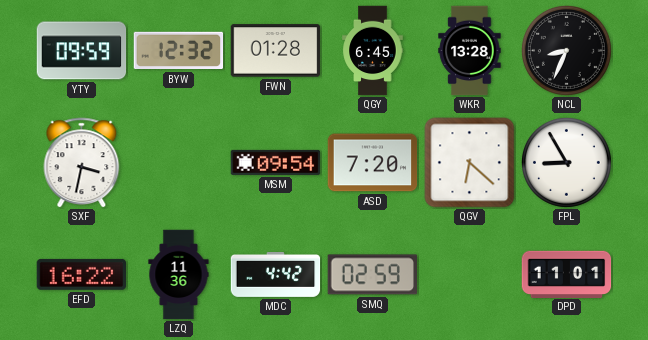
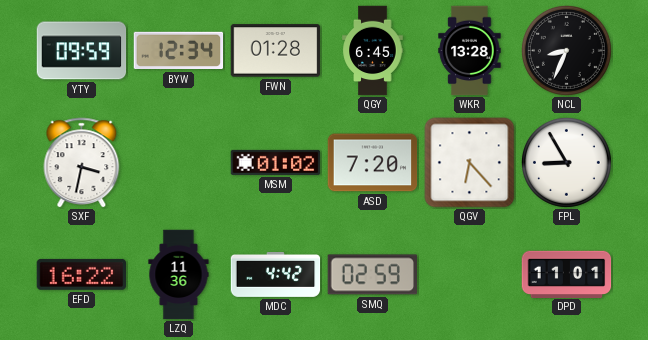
BYW: 12:32 -> 12:34
MSM: 09:54 -> 01:02
QGV: 6:22 -> 6:23
